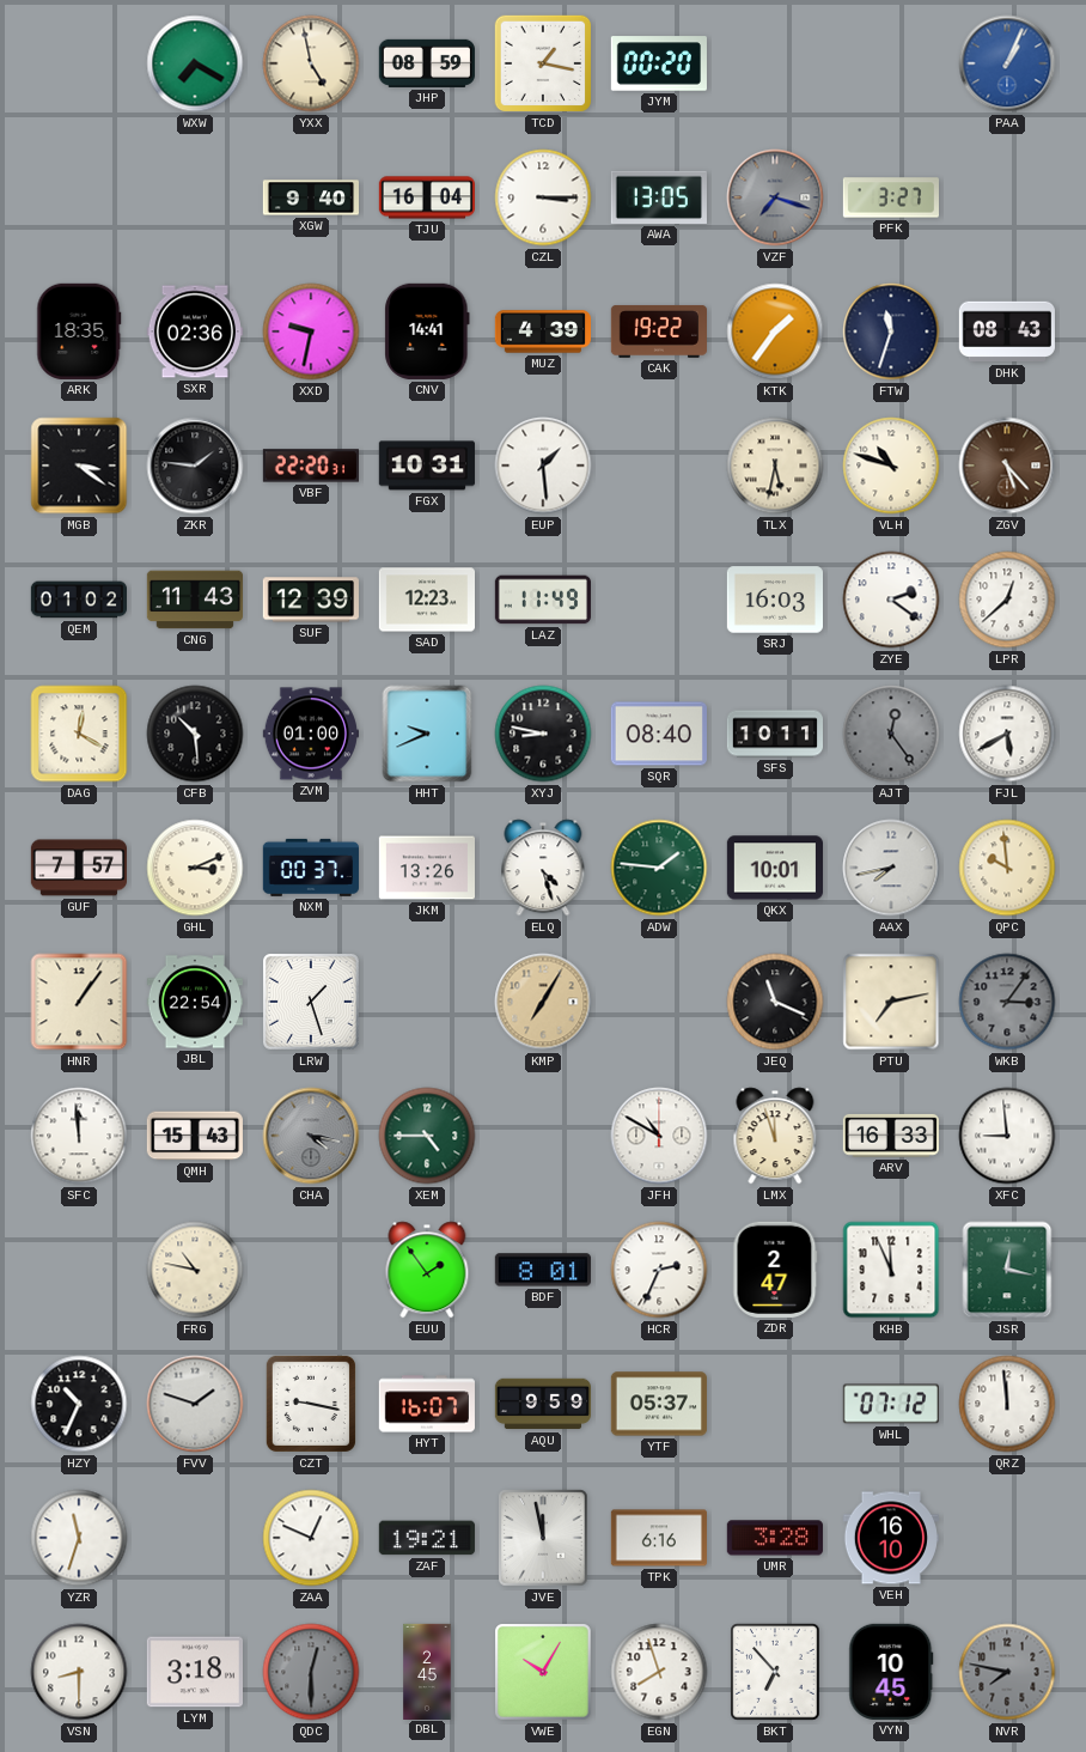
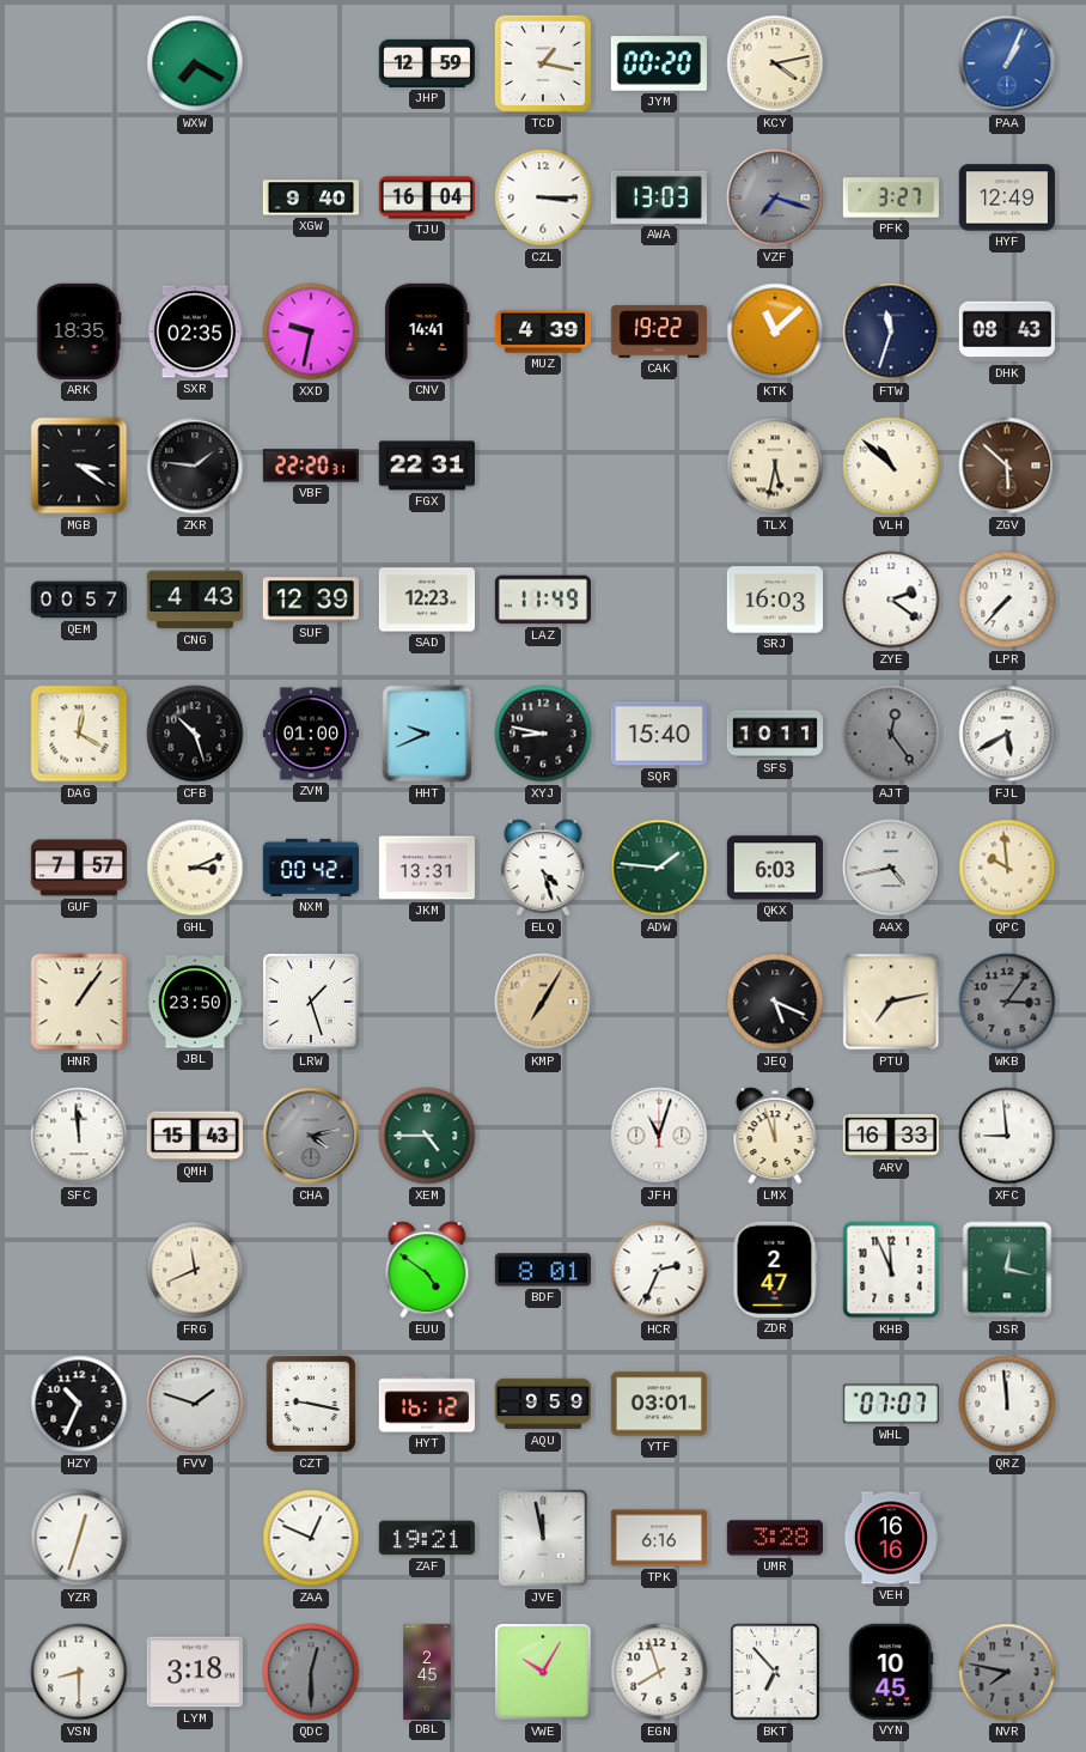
YXX: 4:58 -> none
JHP: 08:59 -> 12:59
KCY: none -> 4:13
AWA: 13:05 -> 13:03
HYF: none -> 12:49
SXR: 02:36 -> 02:35
KTK: 1:36 -> 11:08
FGX: 10:31 -> 22:31
EUP: 1:29 -> none
VLH: 10:48 -> 10:52
ZGV: 5:23 -> 5:52
QEM: 01:02 -> 00:57
CNG: 11:43 -> 4:43
LPR: 12:38 -> 7:37
CFB: 10:29 -> 10:27
SQR: 08:40 -> 15:40
NXM: 00:37 -> 00:42
JKM: 13:26 -> 13:31
QKX: 10:01 -> 6:03
AAX: 7:43 -> 4:43
JBL: 22:54 -> 23:50
JEQ: 11:19 -> 5:19
CHA: 4:17 -> 4:13
JFH: 10:50 -> 11:03
FRG: 10:47 -> 11:41
EUU: 1:54 -> 4:51
HYT: 16:07 -> 16:12
YTF: 05:37 -> 03:01
WHL: 07:12 -> 07:07
YZR: 11:33 -> 12:33
VEH: 16:10 -> 16:16
